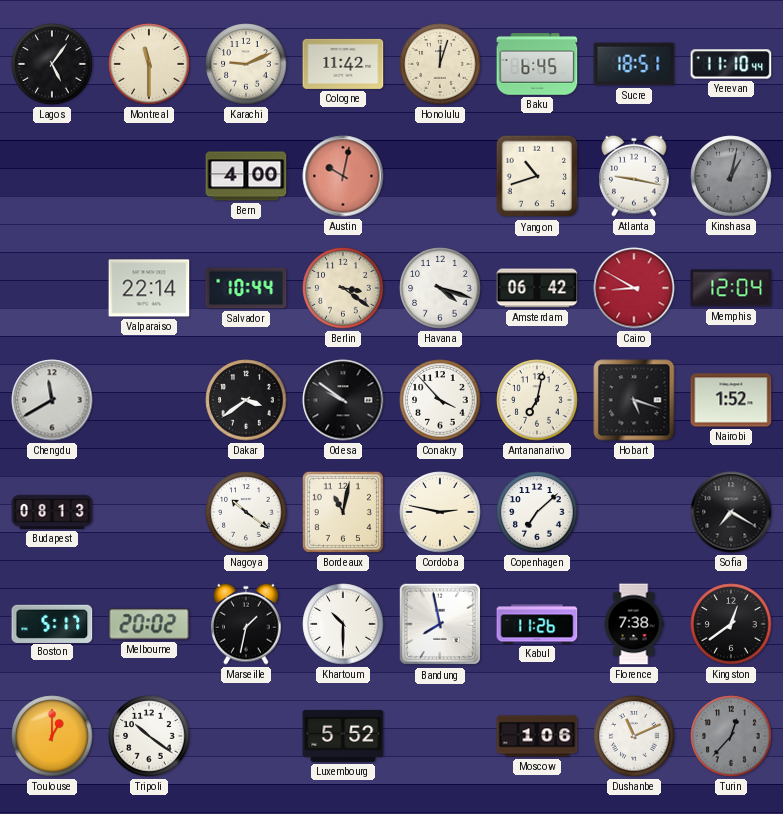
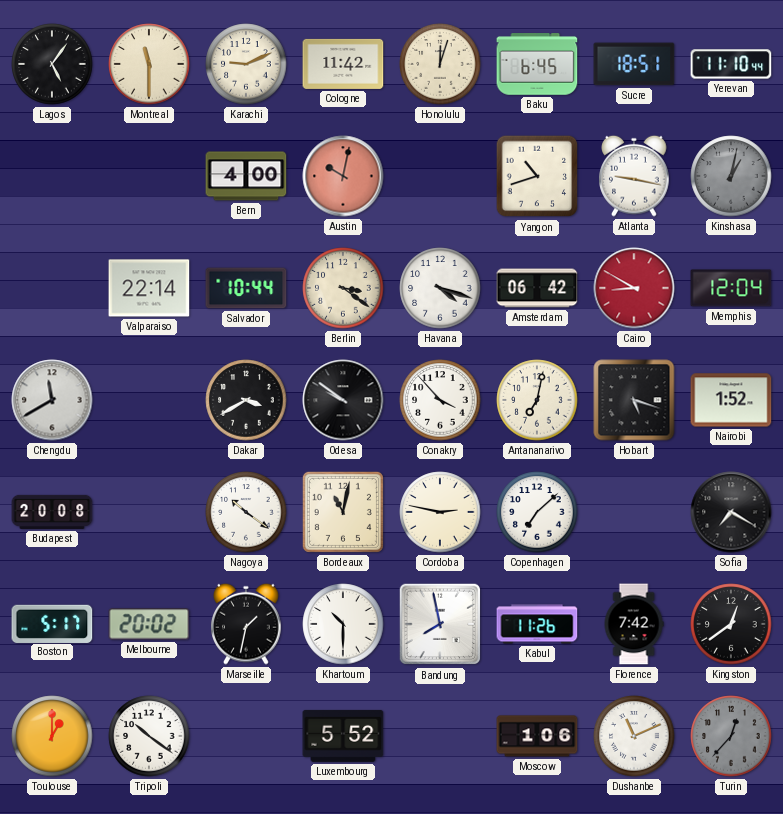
Dakar: 3:39 -> 3:40
Budapest: 08:13 -> 20:08
Florence: 7:38 -> 7:42
